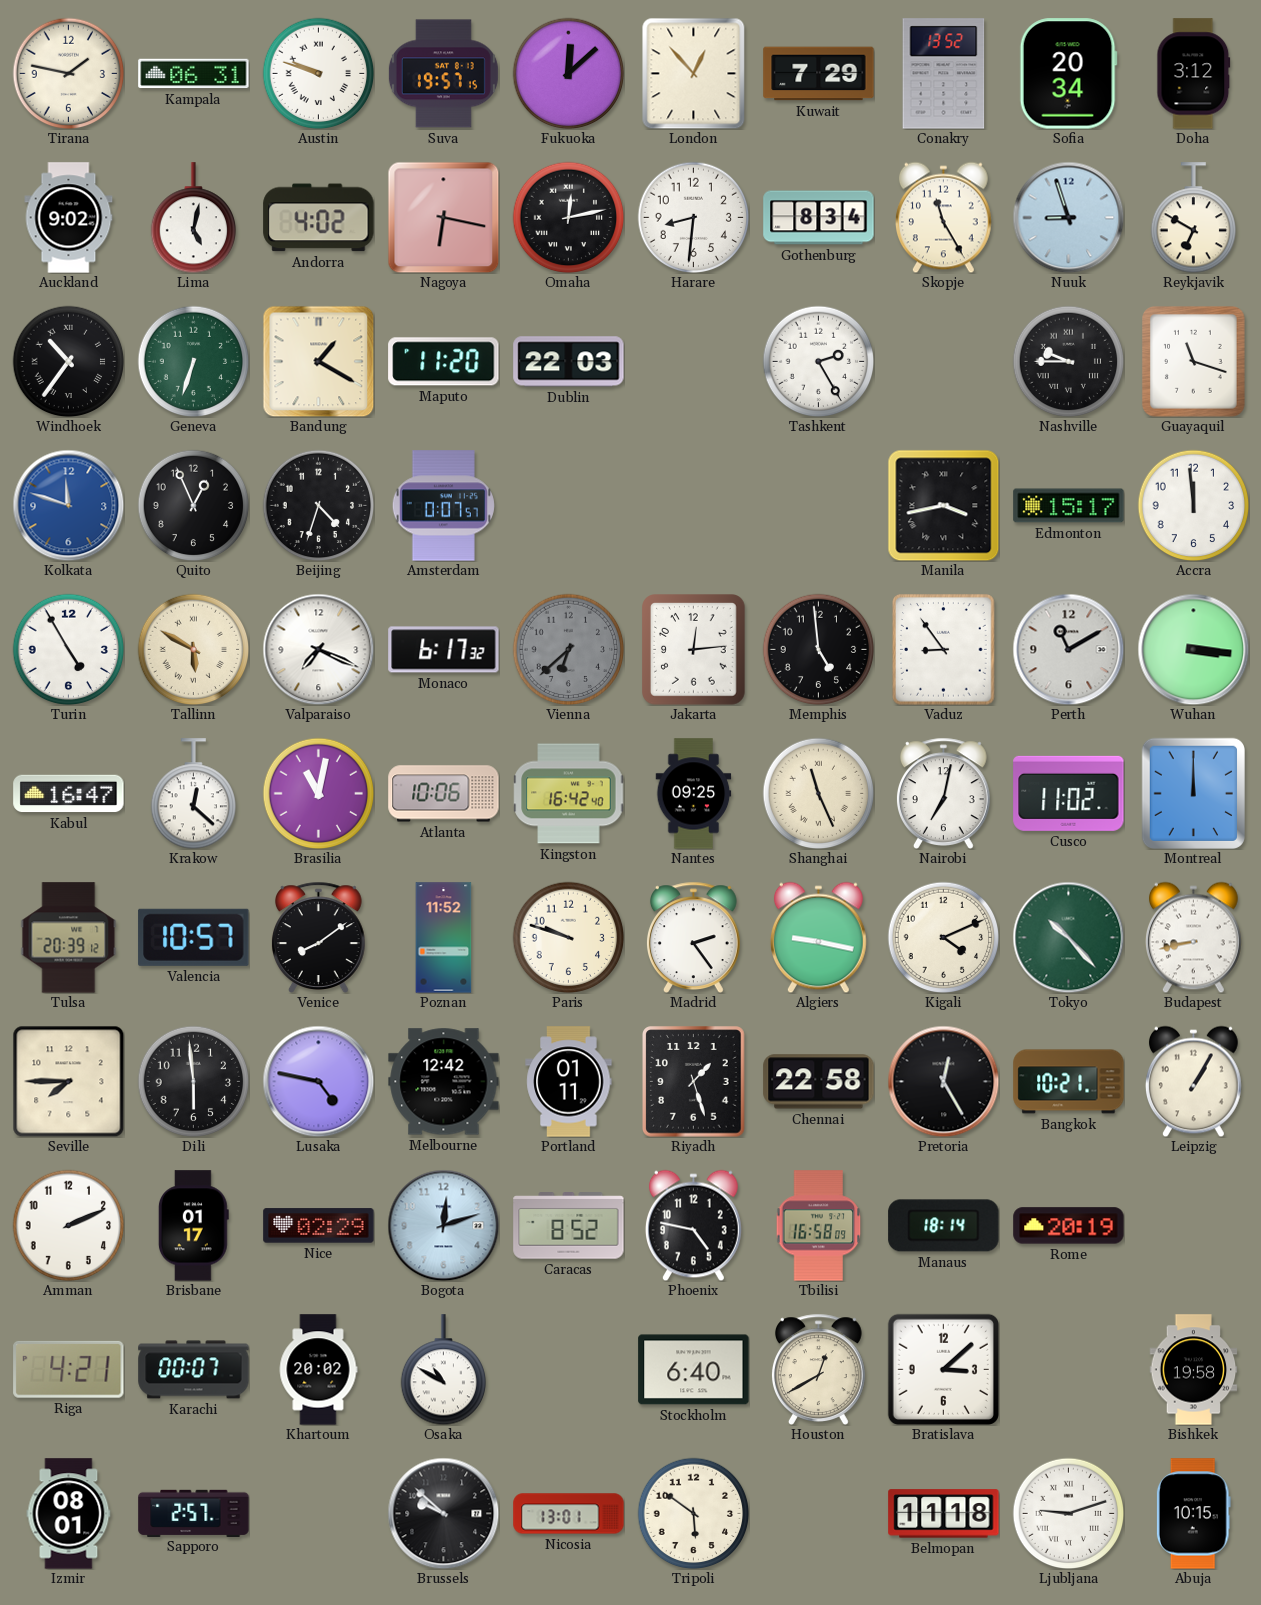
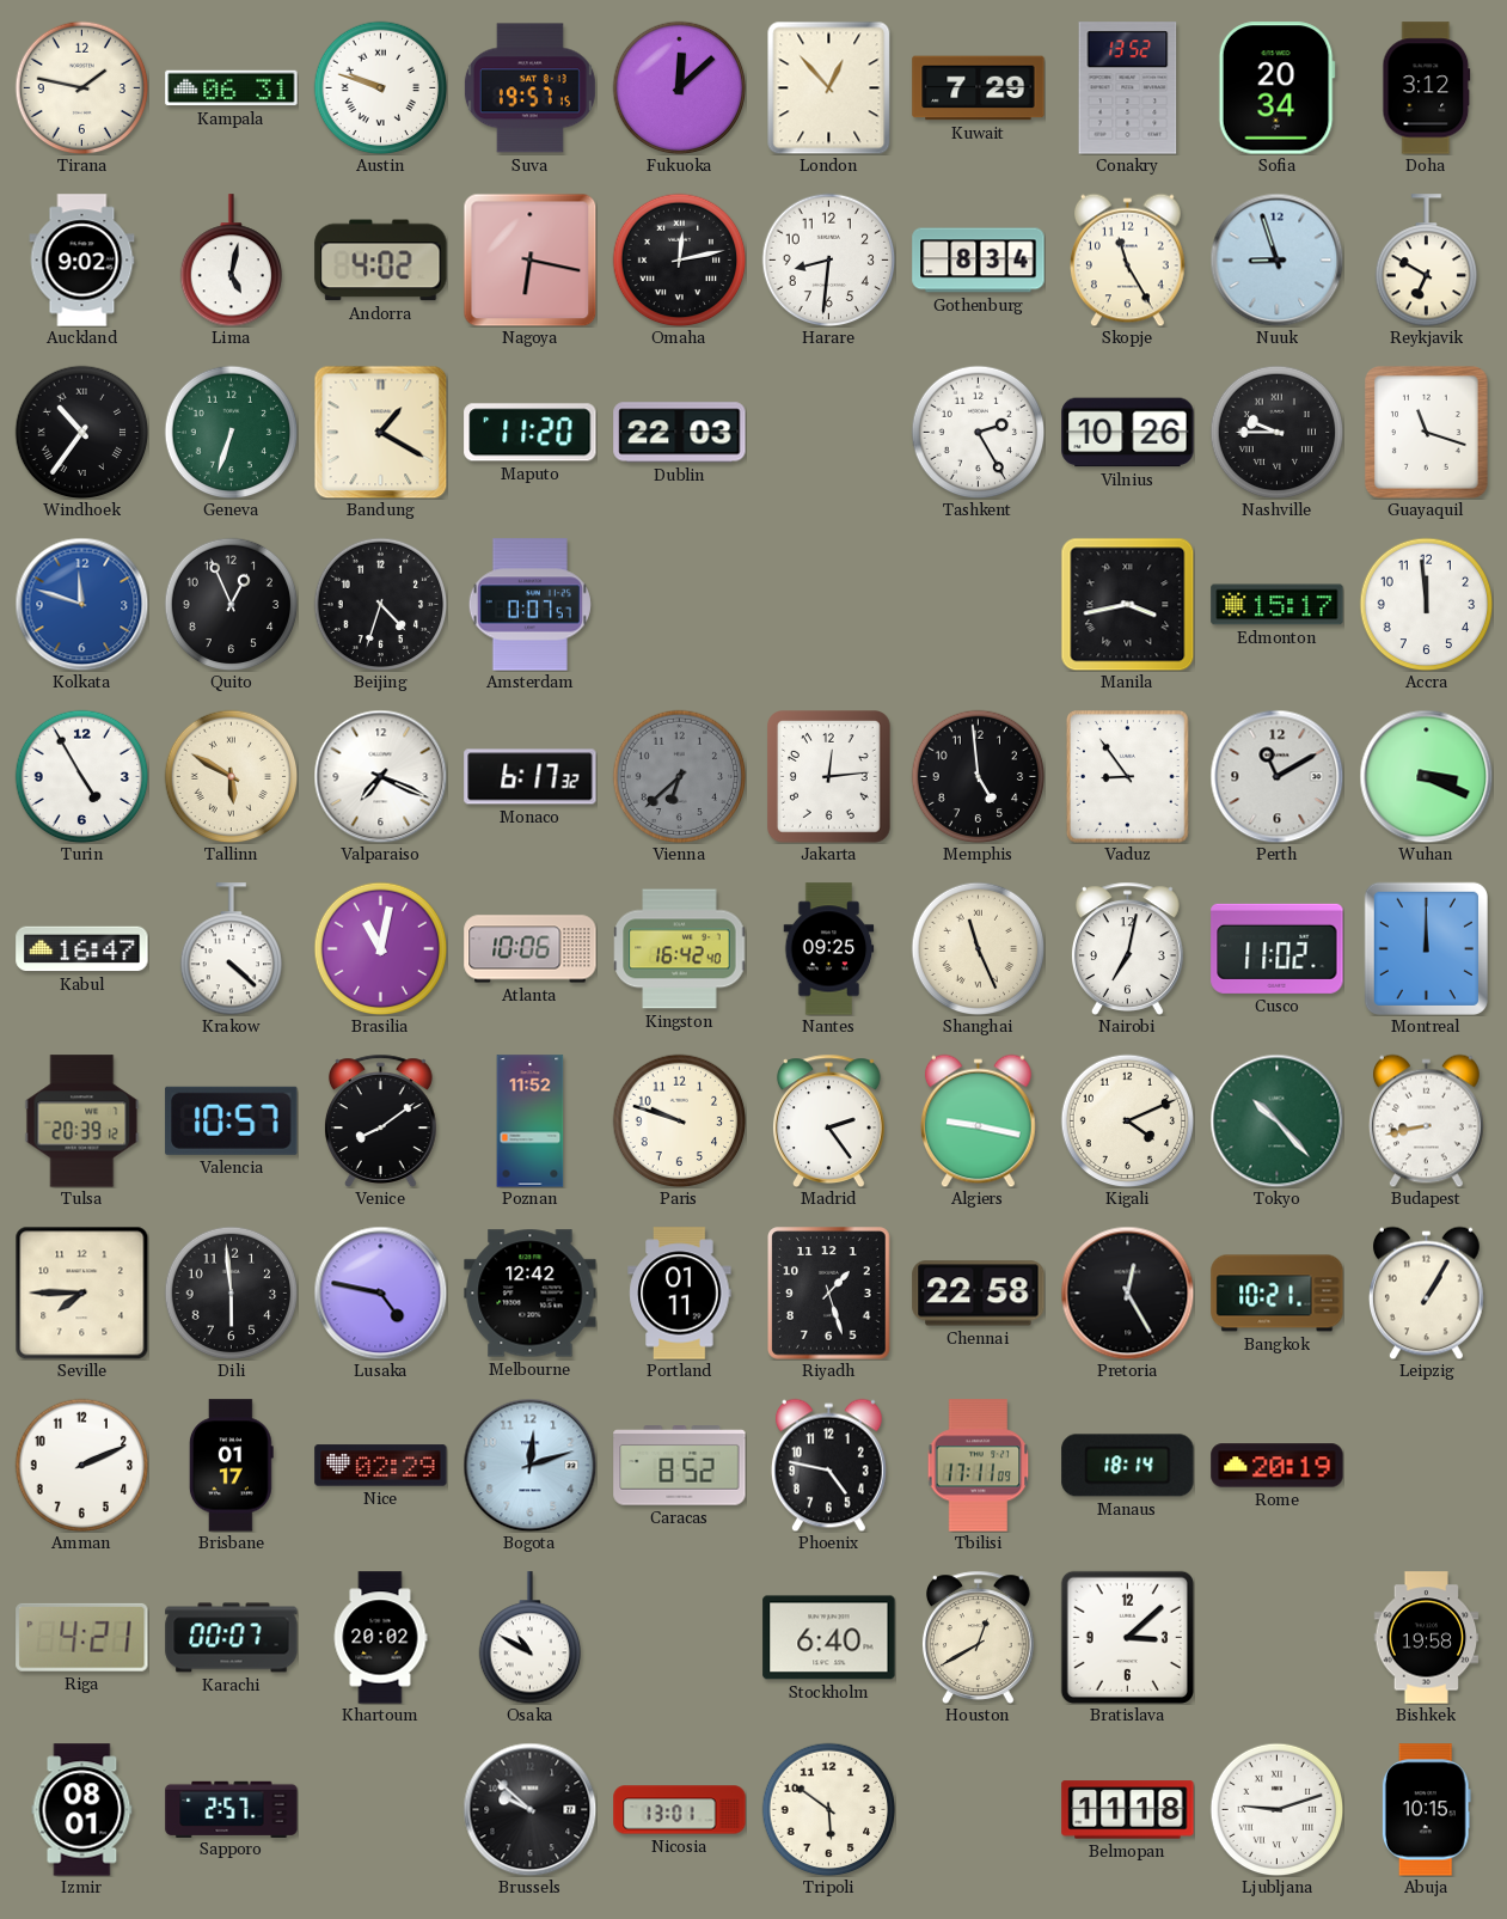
Vilnius: none -> 10:26
Wuhan: 3:16 -> 3:19
Krakow: 12:22 -> 4:22
Tbilisi: 16:58 -> 17:11
